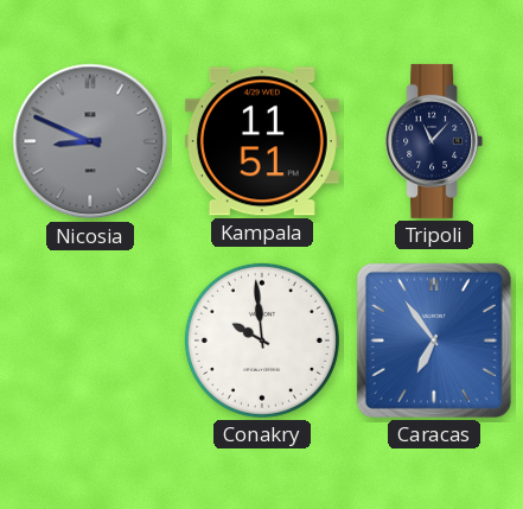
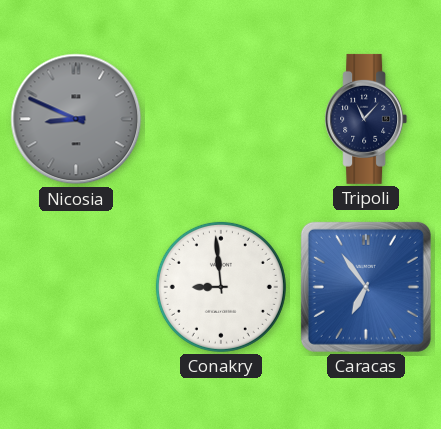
Kampala: 11:51 -> none
Conakry: 9:59 -> 8:59
